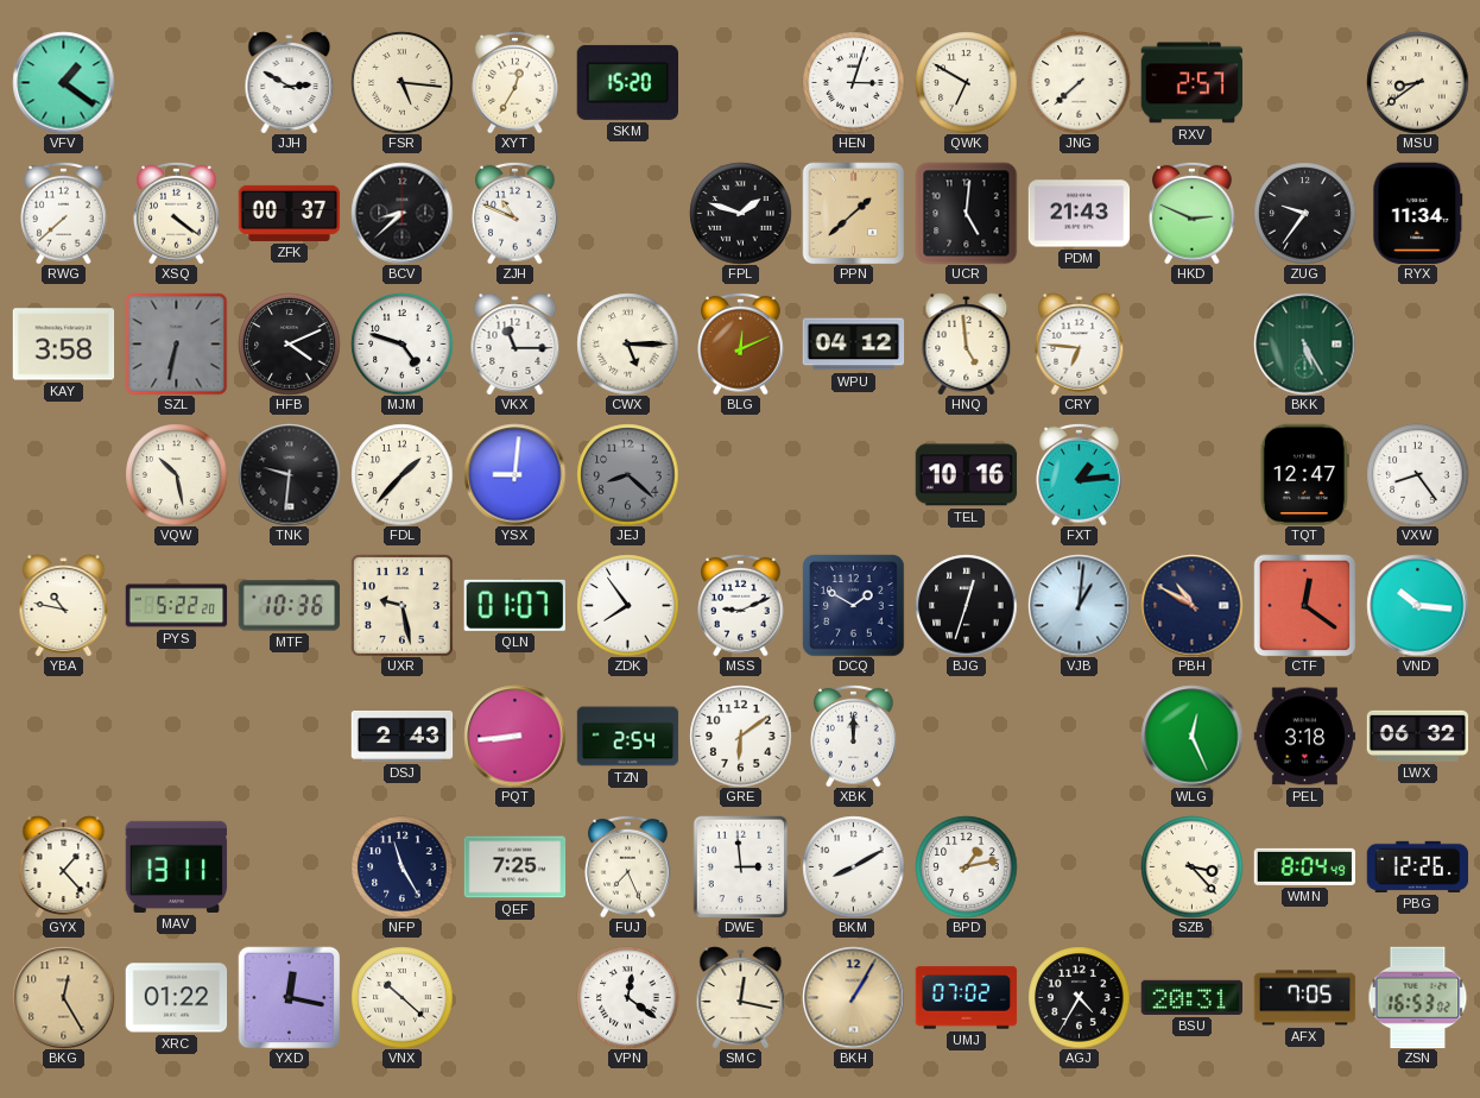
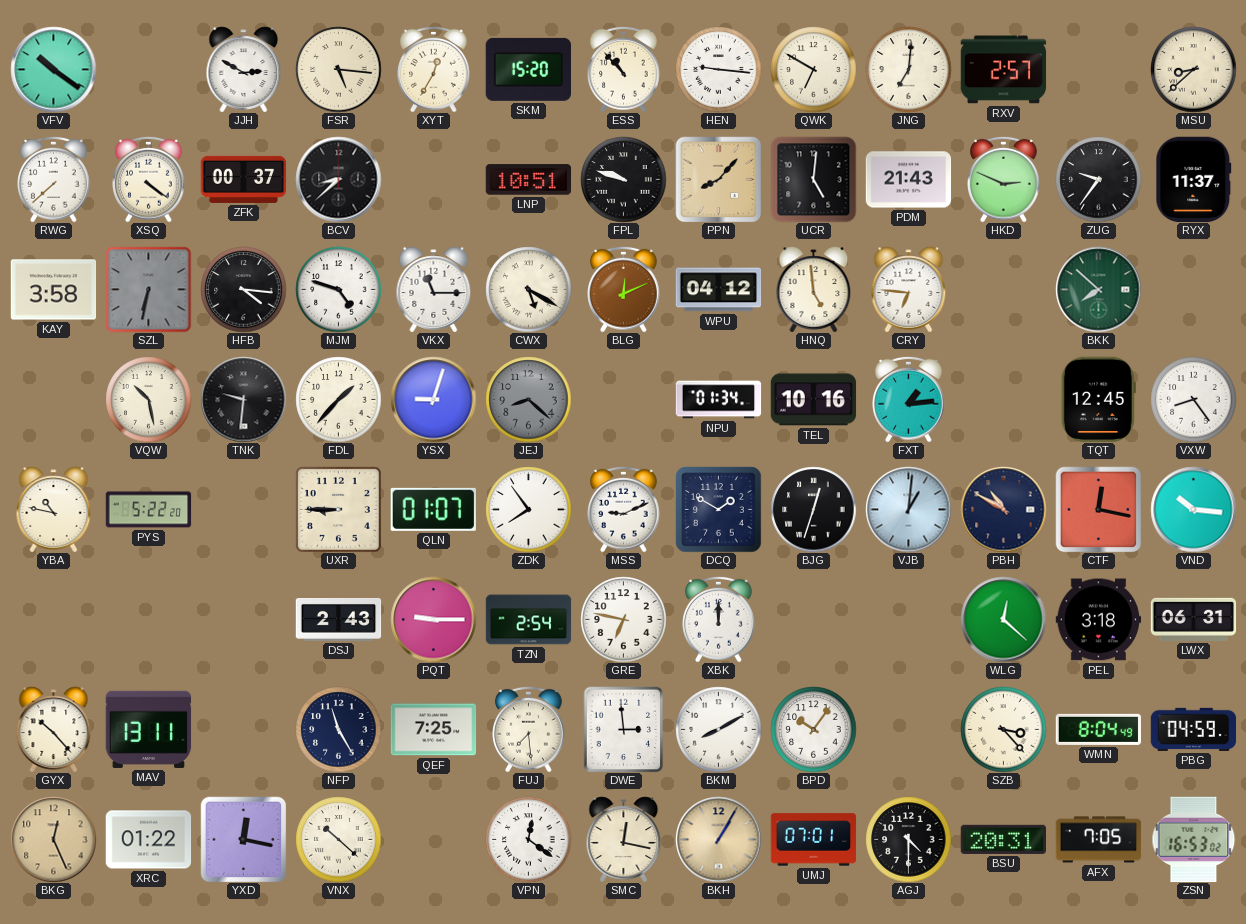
VFV: 1:21 -> 10:21
ESS: none -> 10:53
HEN: 3:03 -> 9:16
JNG: 7:38 -> 7:01
MSU: 8:39 -> 8:38
ZJH: 10:49 -> none
LNP: none -> 10:51
FPL: 1:48 -> 9:48
PPN: 1:38 -> 8:07
RYX: 11:34 -> 11:37
HFB: 4:11 -> 4:16
CWX: 5:15 -> 5:20
BKK: 5:25 -> 7:52
YSX: 9:01 -> 9:03
NPU: none -> 01:34
TQT: 12:47 -> 12:45
MTF: 10:36 -> none
UXR: 9:28 -> 8:45
CTF: 12:21 -> 12:17
PQT: 8:44 -> 9:15
GRE: 6:09 -> 6:47
WLG: 12:26 -> 12:22
LWX: 06:32 -> 06:31
GYX: 1:23 -> 10:23
FUJ: 7:26 -> 7:29
BPD: 1:13 -> 10:06
PBG: 12:26 -> 04:59
BKG: 12:25 -> 12:26
UMJ: 07:02 -> 07:01
AGJ: 4:35 -> 4:30
